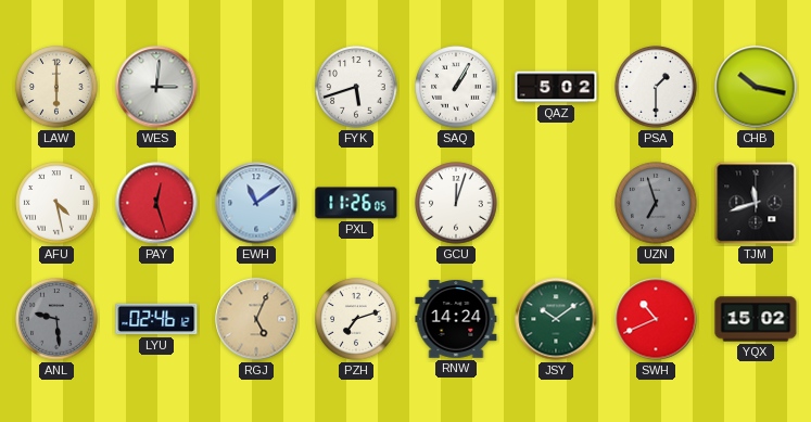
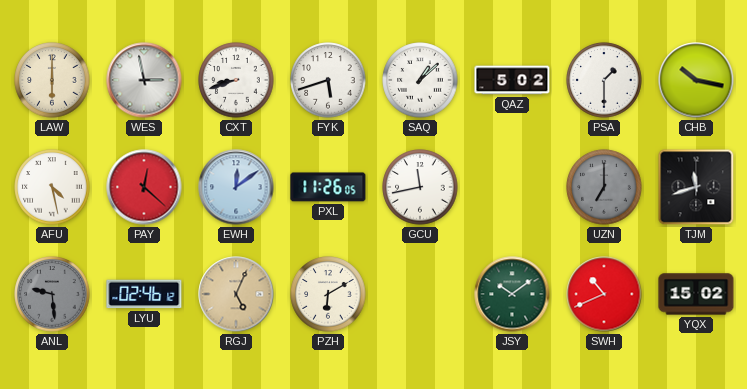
WES: 3:01 -> 2:58
CXT: none -> 8:42
SAQ: 1:05 -> 1:08
PAY: 12:27 -> 12:22
EWH: 11:09 -> 12:09
GCU: 12:03 -> 11:43
UZN: 6:57 -> 7:00
PZH: 7:12 -> 6:10
RNW: 14:24 -> none
